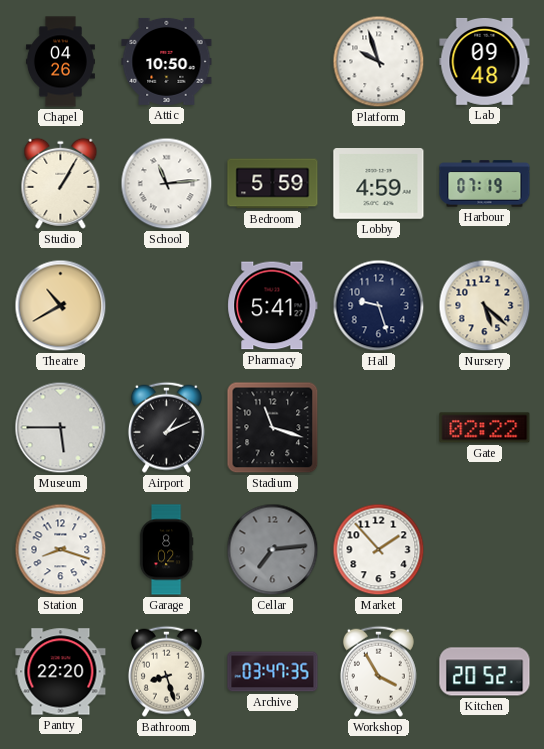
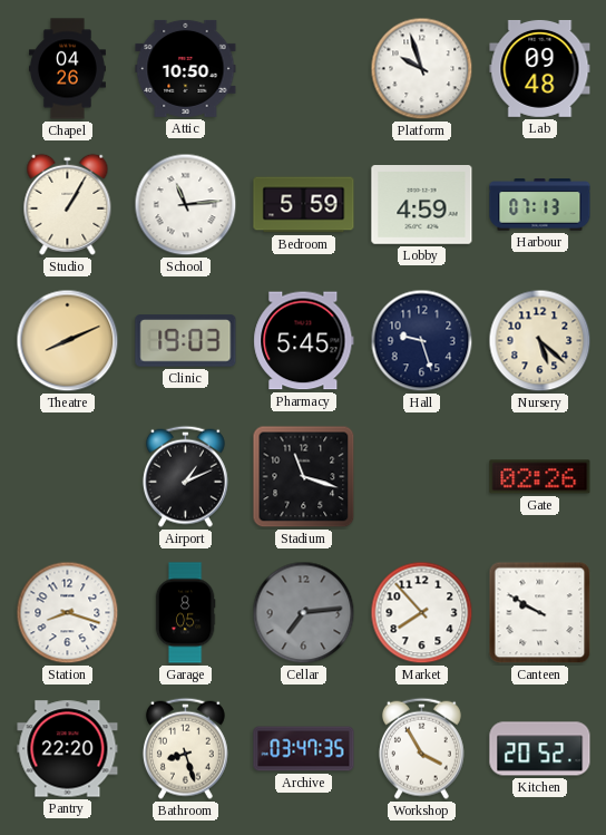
Harbour: 07:19 -> 07:13
Theatre: 10:40 -> 8:11
Clinic: none -> 19:03
Pharmacy: 5:41 -> 5:45
Museum: 5:45 -> none
Gate: 02:22 -> 02:26
Garage: 8:02 -> 8:05
Market: 1:53 -> 7:53
Canteen: none -> 9:50
